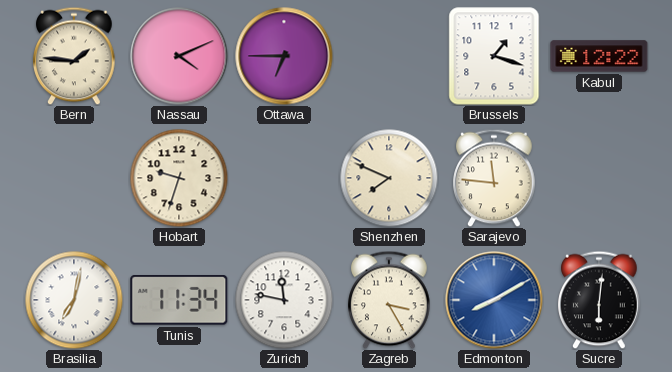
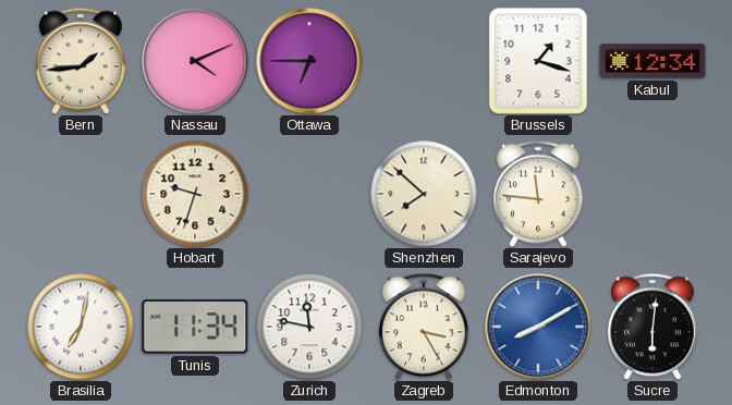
Bern: 1:46 -> 1:44
Kabul: 12:22 -> 12:34
Shenzhen: 7:49 -> 7:52
